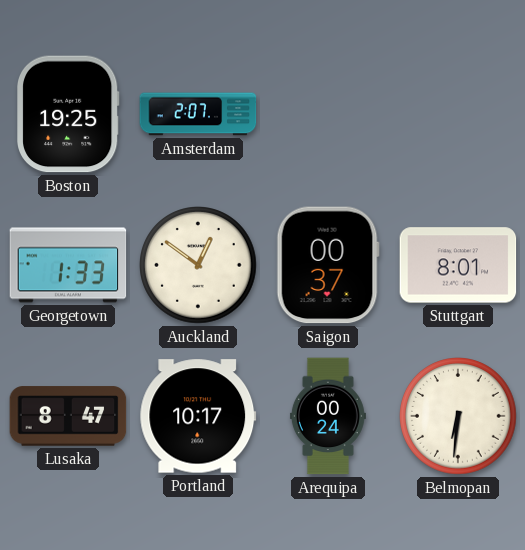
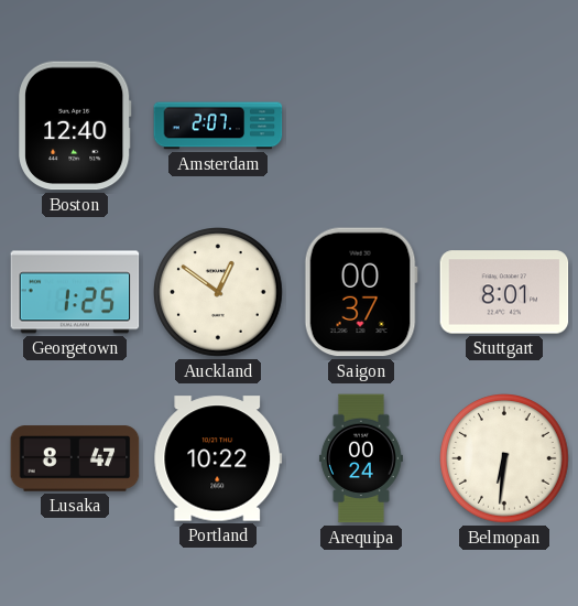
Boston: 19:25 -> 12:40
Georgetown: 1:33 -> 1:25
Portland: 10:17 -> 10:22
